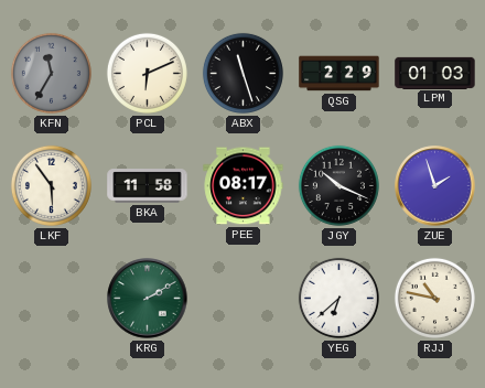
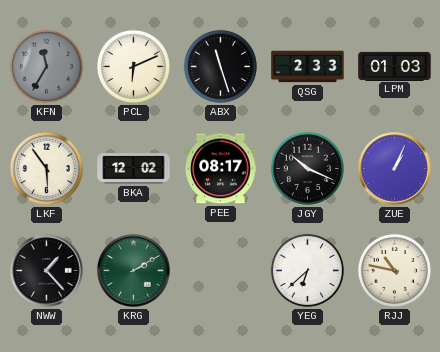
QSG: 2:29 -> 2:33
BKA: 11:58 -> 12:02
ZUE: 1:57 -> 1:04
NWW: none -> 1:23
